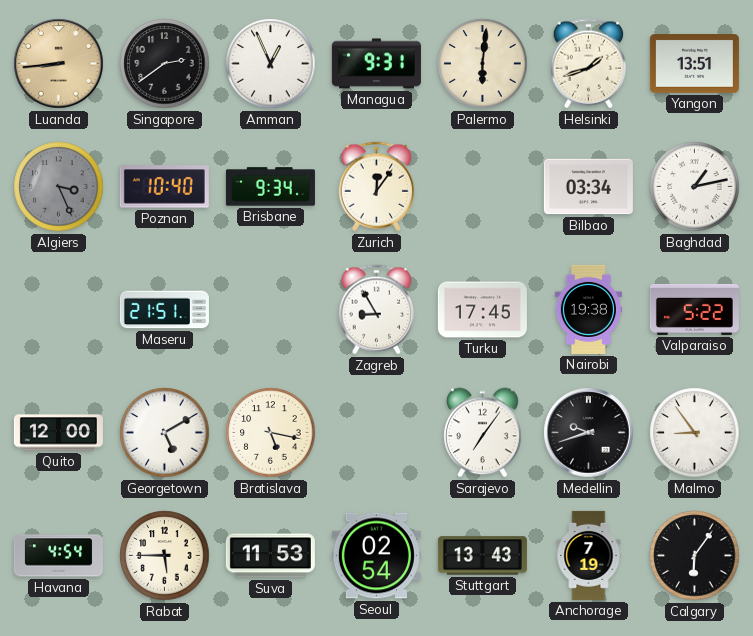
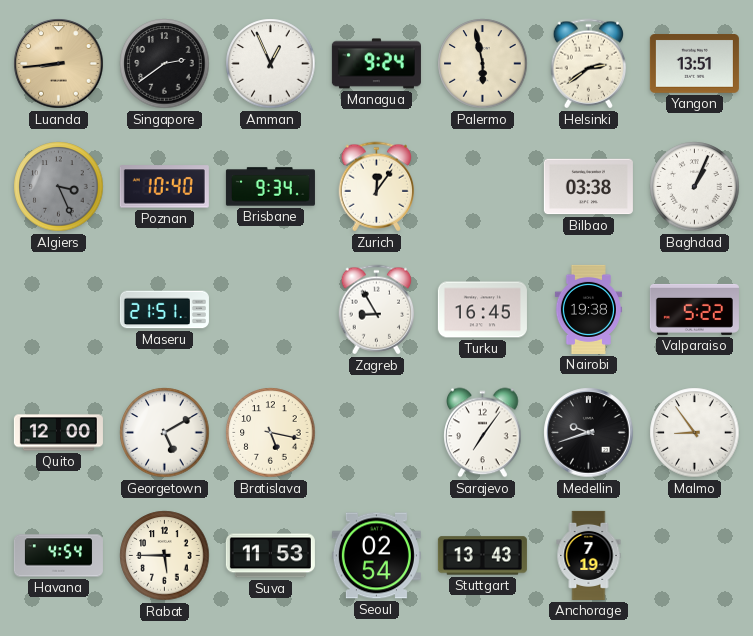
Managua: 9:31 -> 9:24
Palermo: 6:01 -> 5:58
Helsinki: 1:42 -> 2:39
Bilbao: 03:34 -> 03:38
Baghdad: 1:13 -> 1:04
Turku: 17:45 -> 16:45
Calgary: 6:06 -> none
